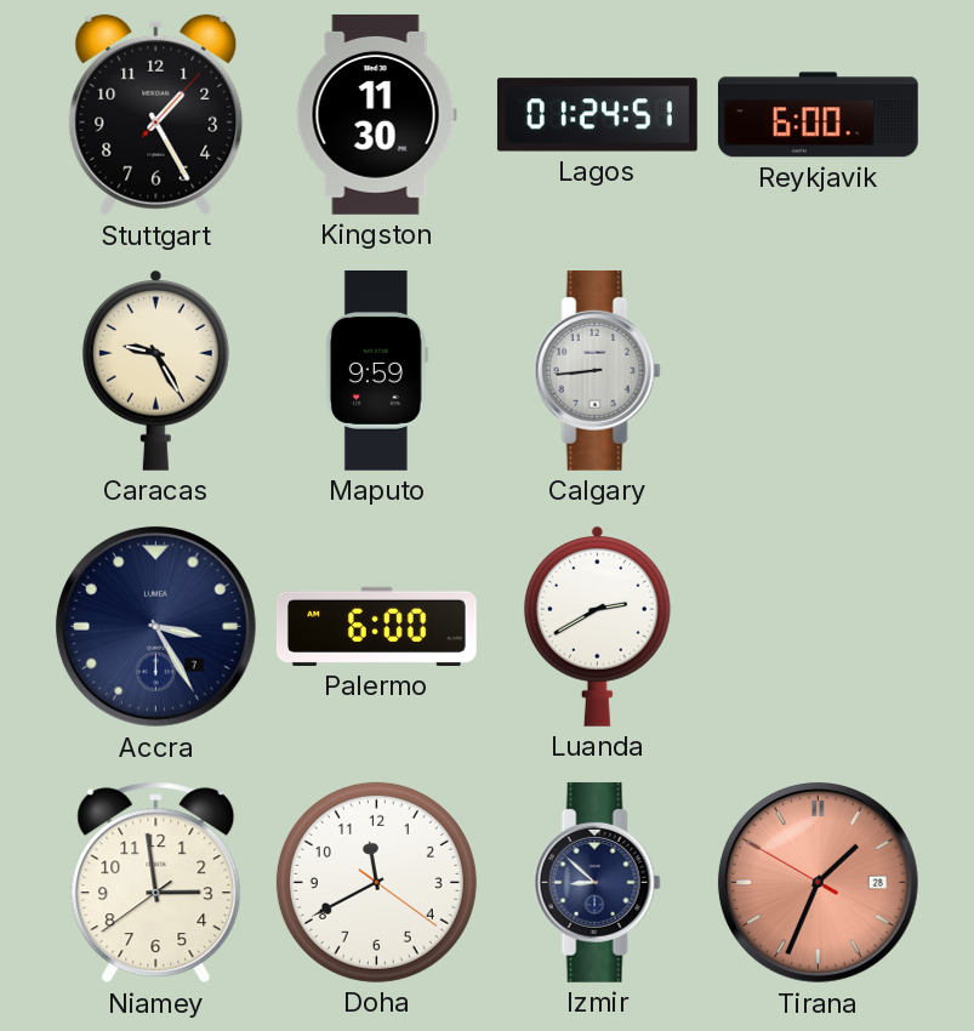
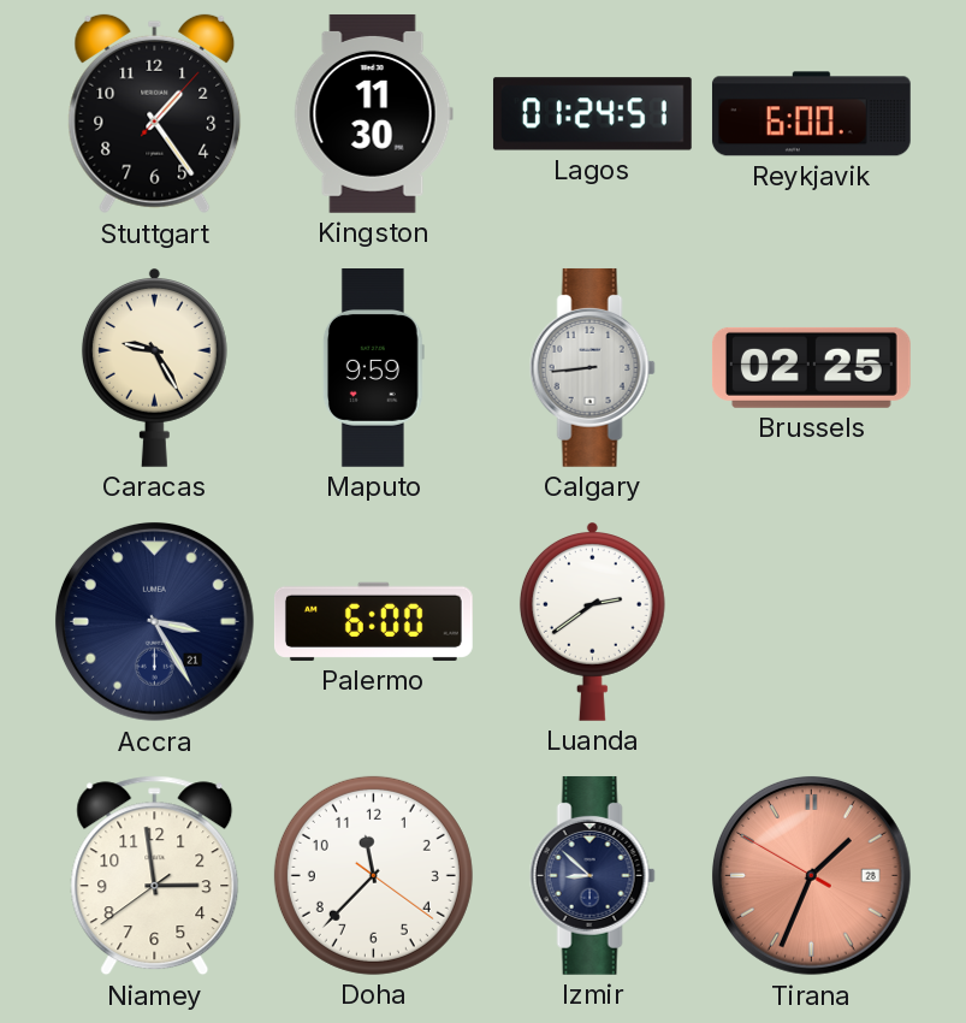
Stuttgart: 1:25 -> 1:24
Brussels: none -> 02:25
Accra date: 7 -> 21
Luanda: 2:40 -> 2:39
Doha: 11:40 -> 11:37
